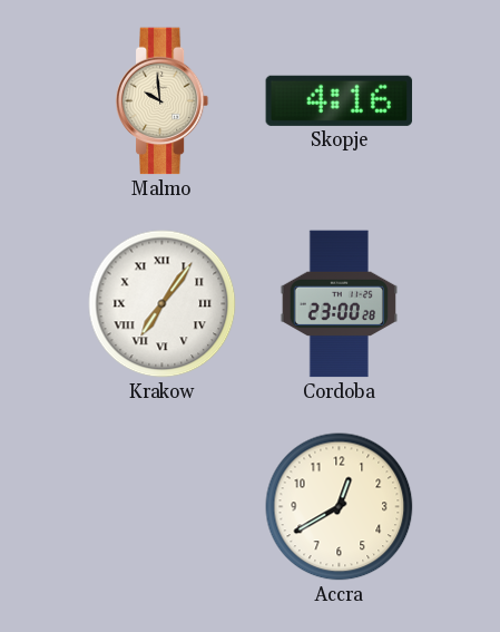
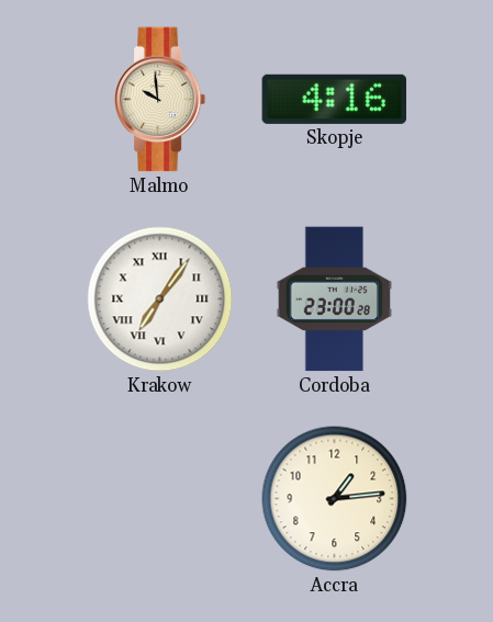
Accra: 12:40 -> 1:14
